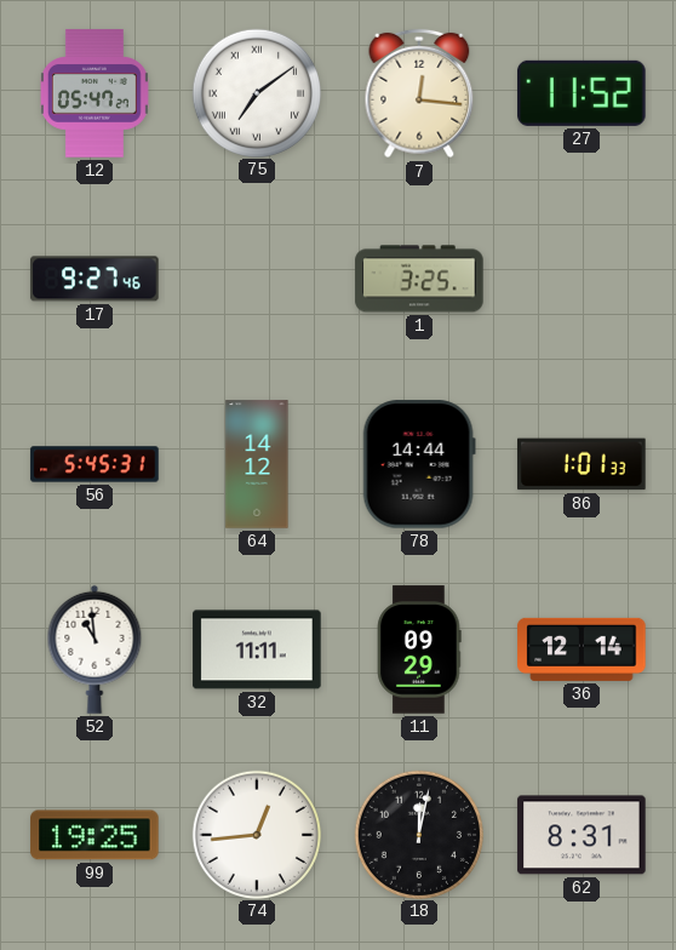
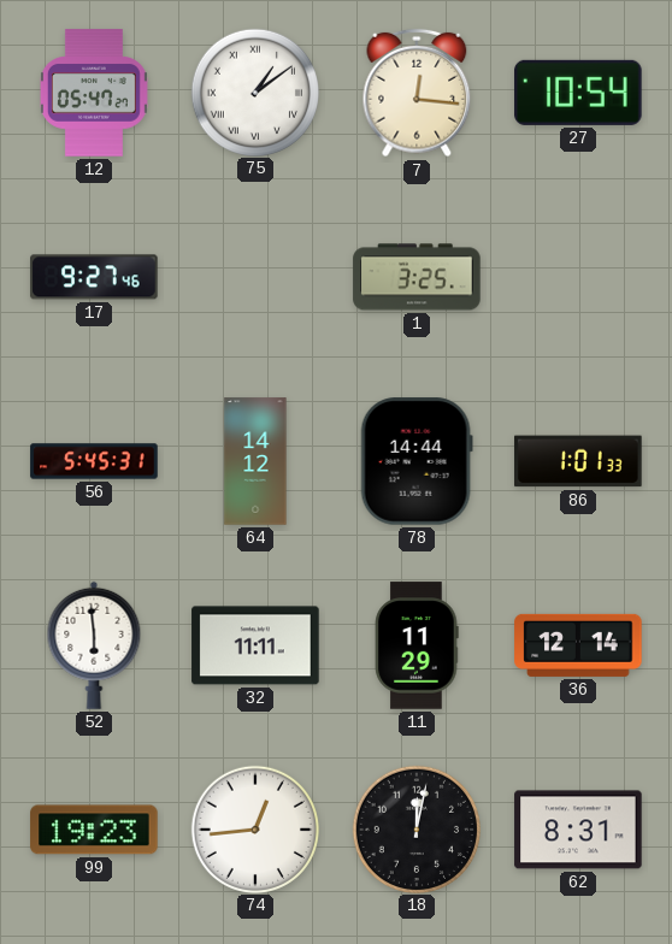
75: 7:09 -> 1:09
27: 11:52 -> 10:54
52: 10:59 -> 5:59
11: 09:29 -> 11:29
99: 19:25 -> 19:23
